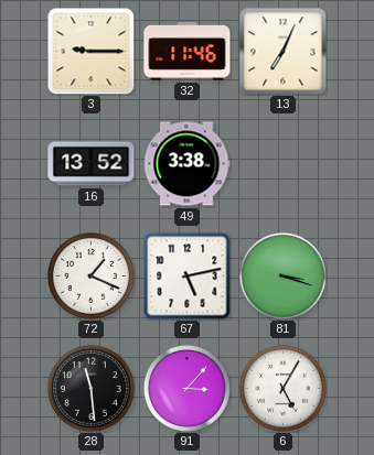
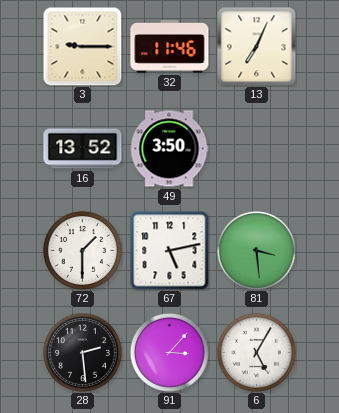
49: 3:38 -> 3:50
72: 1:19 -> 1:30
81: 3:18 -> 3:29
28: 11:29 -> 2:29
